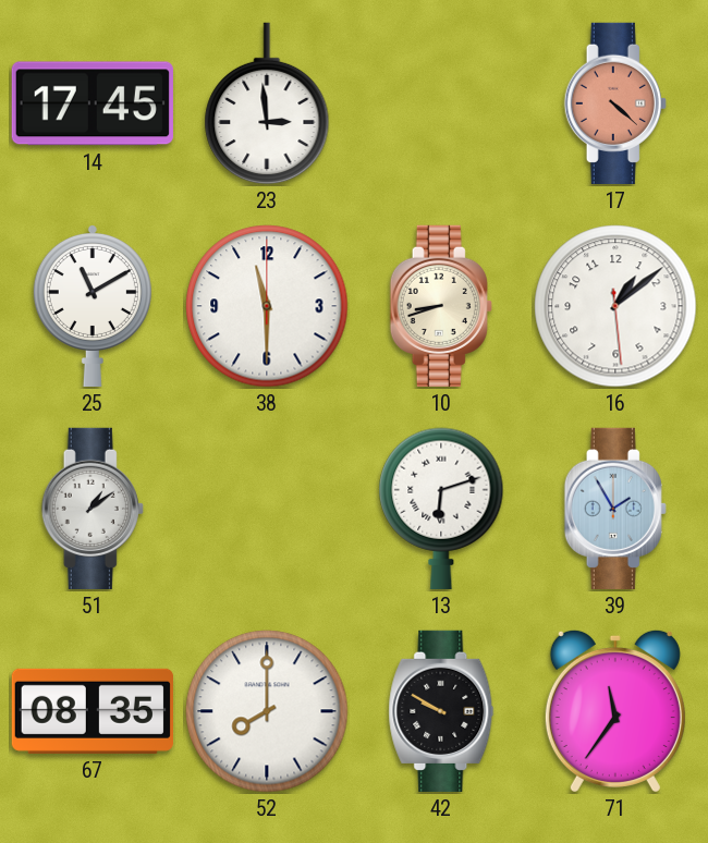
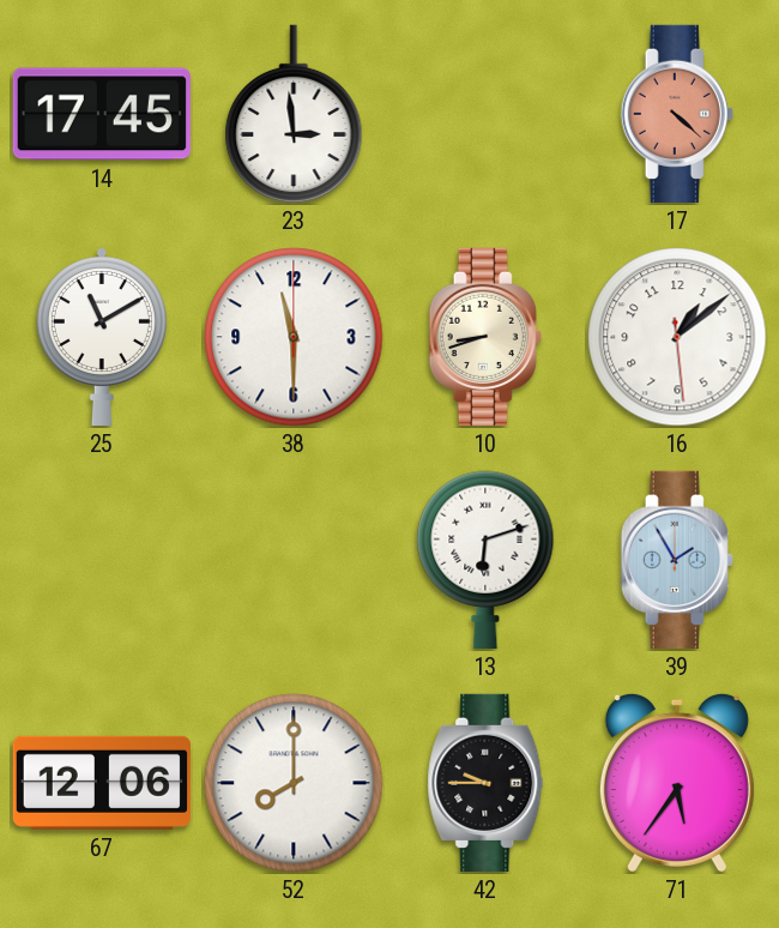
51: 1:09 -> none
67: 08:35 -> 12:06
42: 9:50 -> 9:45
71: 11:36 -> 5:36
